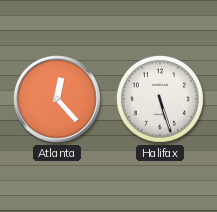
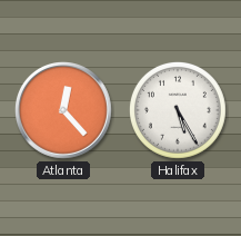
Halifax: 5:27 -> 5:25
